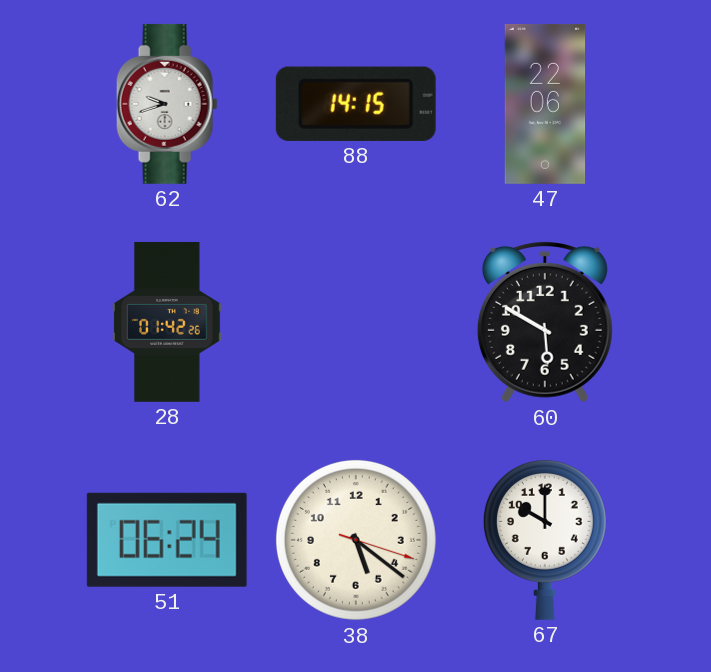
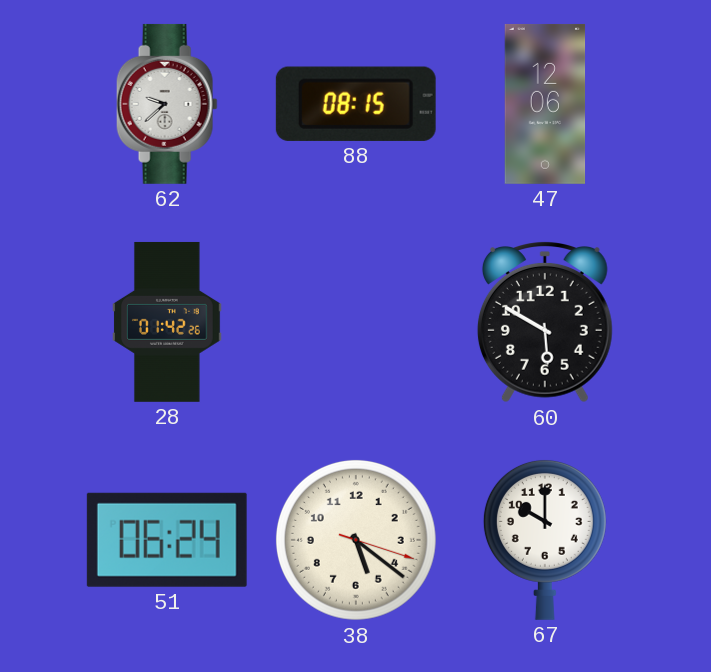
62: 9:42 -> 9:38
88: 14:15 -> 08:15
47: 22:06 -> 12:06
